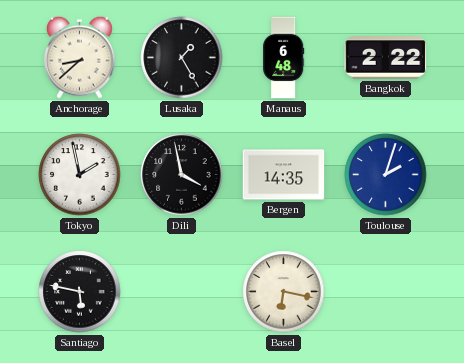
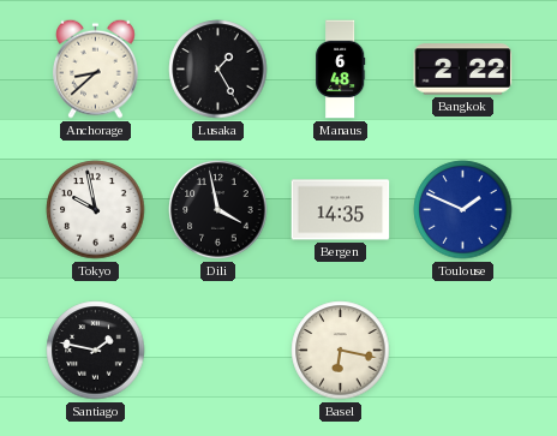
Tokyo: 1:58 -> 9:58
Toulouse: 2:03 -> 1:49
Santiago: 5:47 -> 1:47
